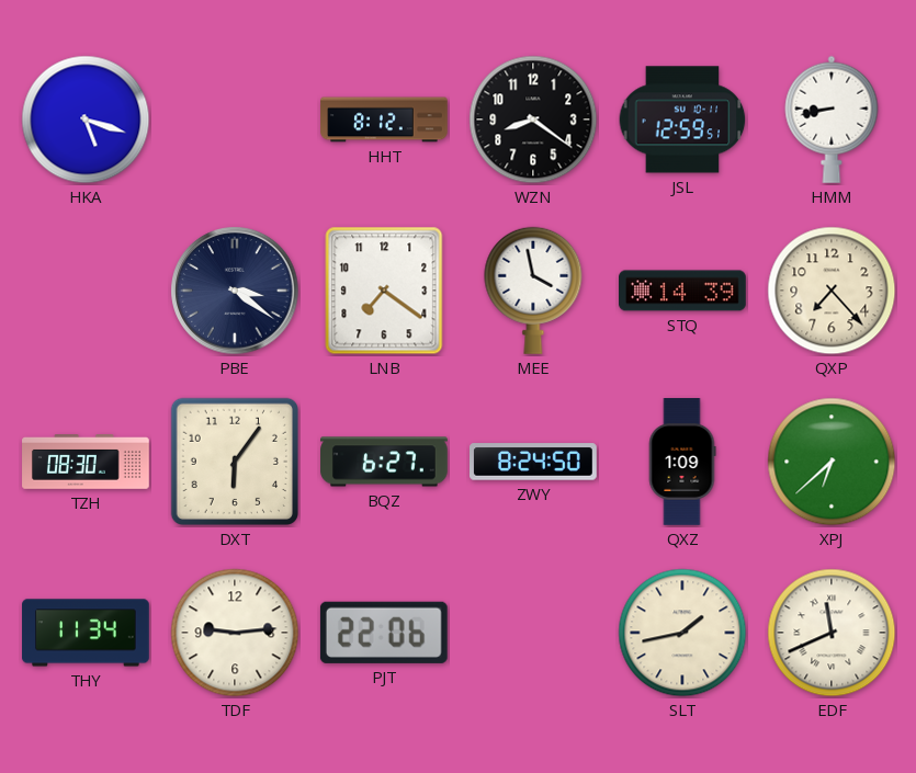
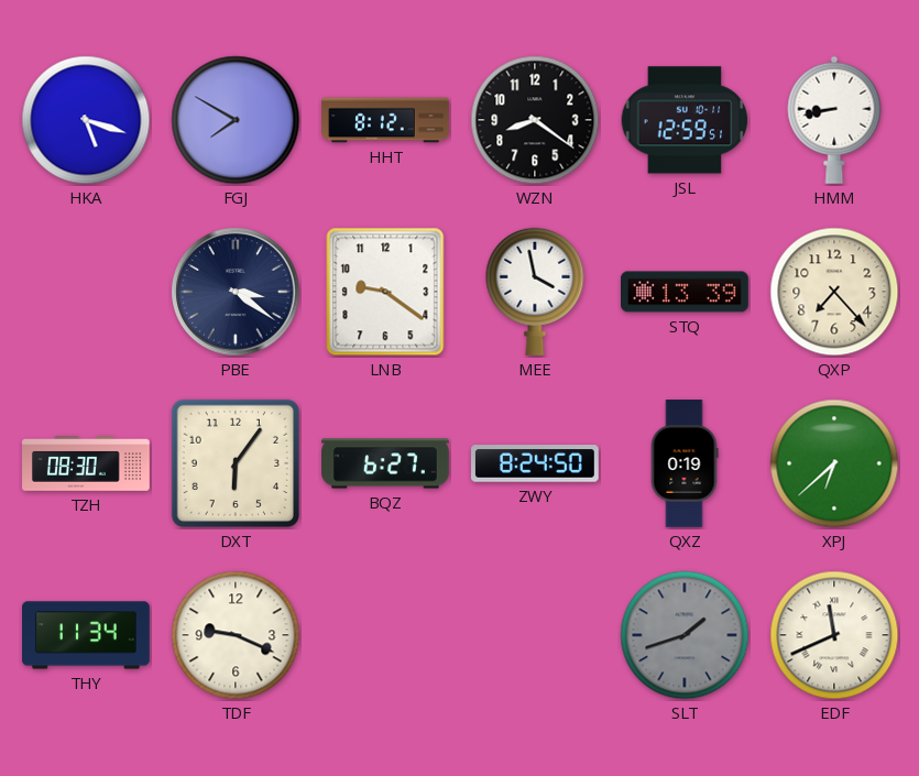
FGJ: none -> 7:50
LNB: 7:21 -> 9:21
STQ: 14:39 -> 13:39
QXZ: 1:09 -> 0:19
TDF: 9:14 -> 9:19
PJT: 22:06 -> none
SLT: 1:43 -> 1:42
SLT dial: cream -> grey
